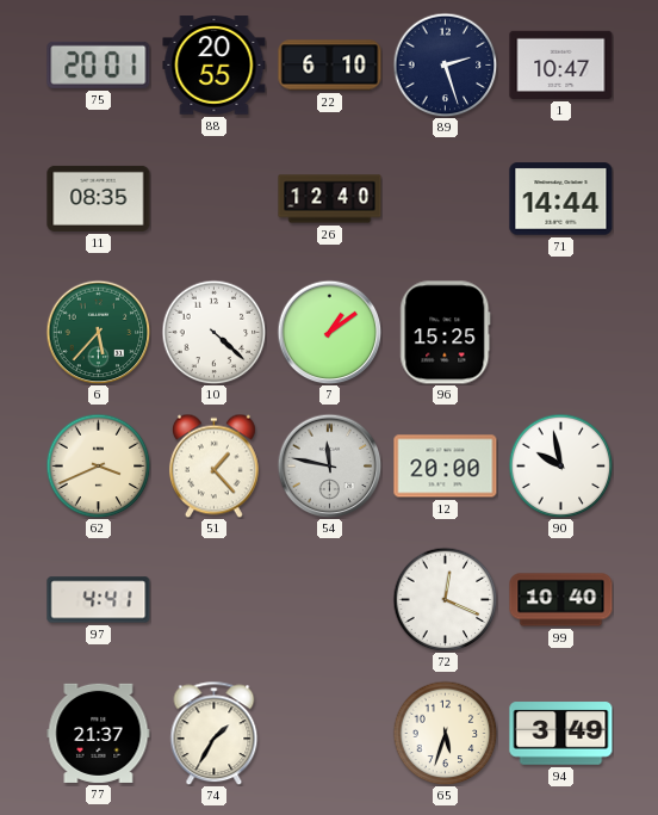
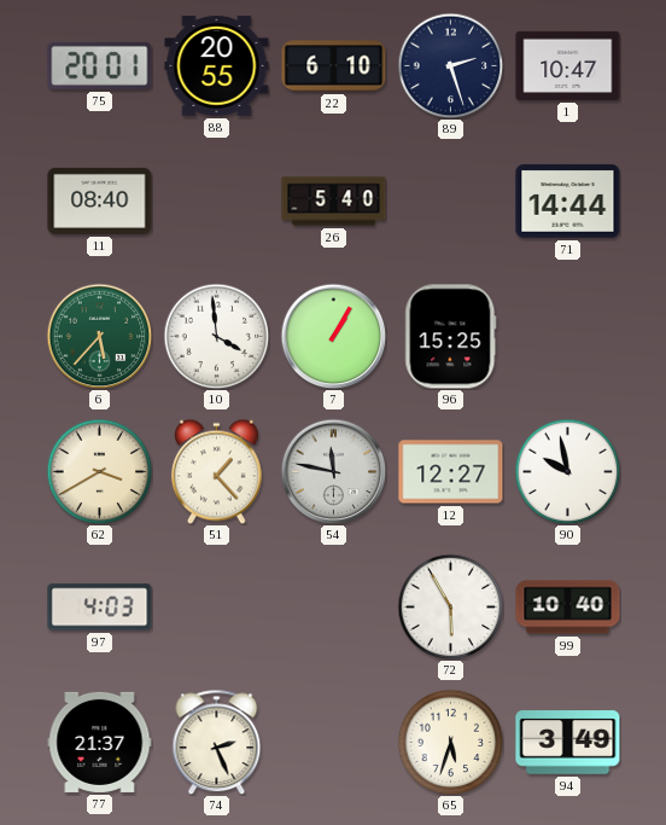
11: 08:35 -> 08:40
26: 12:40 -> 5:40
10: 4:22 -> 3:59
7: 1:09 -> 1:05
62: 3:41 -> 3:40
12: 20:00 -> 12:27
97: 4:41 -> 4:03
72: 12:19 -> 5:55
74: 1:35 -> 2:26
